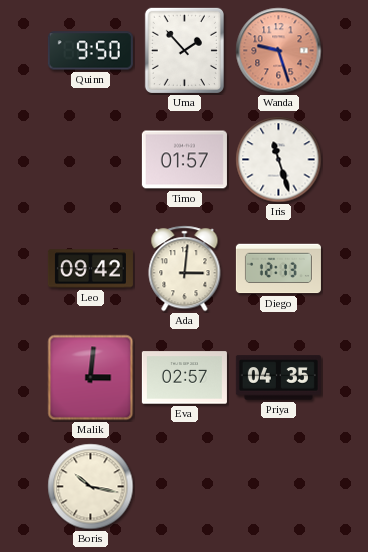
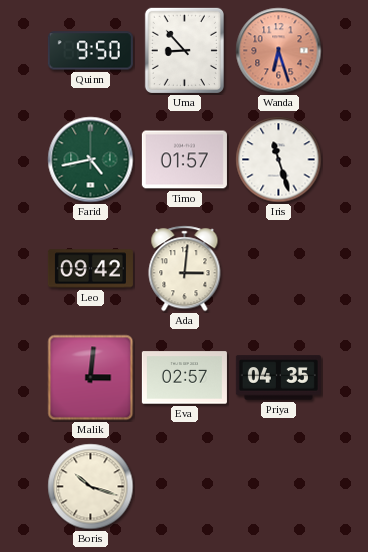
Uma: 1:53 -> 8:53
Wanda: 9:27 -> 6:27
Farid: none -> 4:43
Diego: 12:13 -> none
Boris: 10:17 -> 10:18
